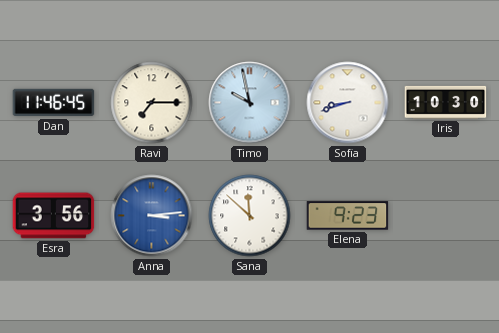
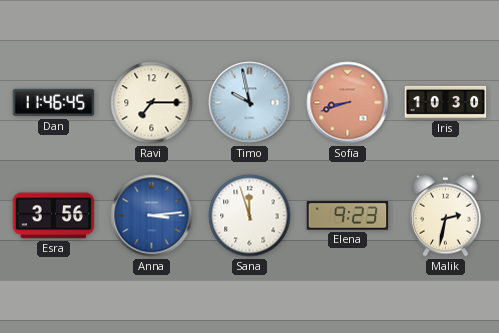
Sofia dial: white -> salmon
Sana: 11:52 -> 11:57
Malik: none -> 2:32
